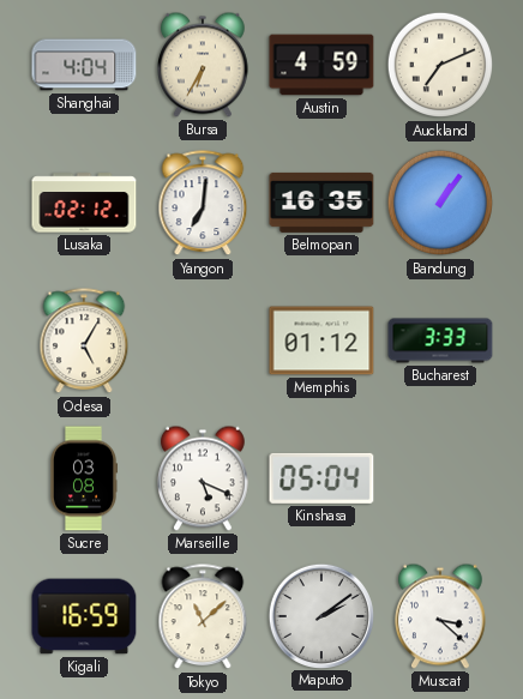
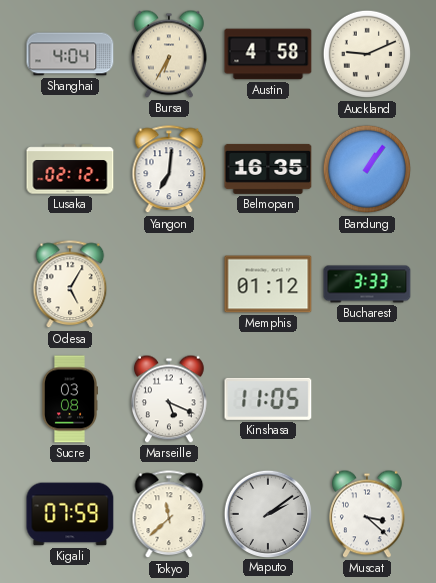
Austin: 4:59 -> 4:58
Auckland: 7:11 -> 9:11
Kinshasa: 05:04 -> 11:05
Kigali: 16:59 -> 07:59
Tokyo: 11:08 -> 11:38
